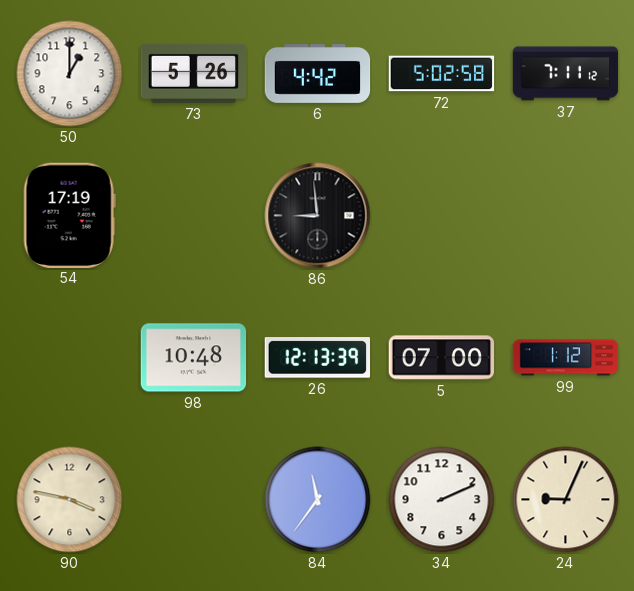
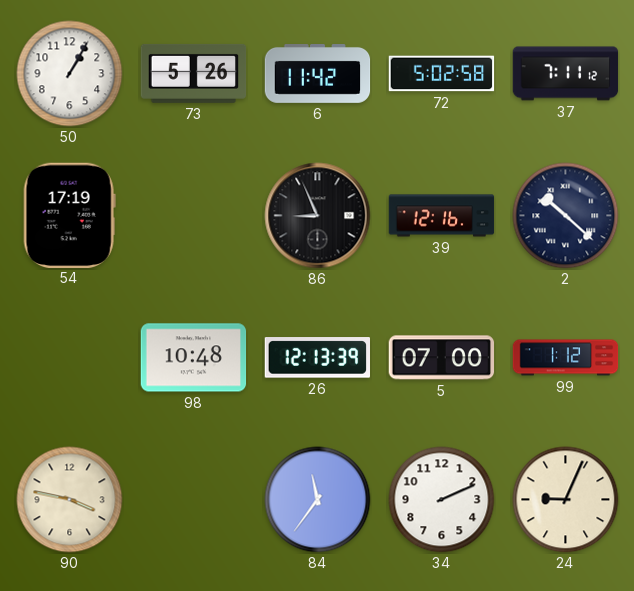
50: 1:00 -> 1:05
6: 4:42 -> 11:42
86: 8:59 -> 8:56
39: none -> 12:16
2: none -> 10:22
